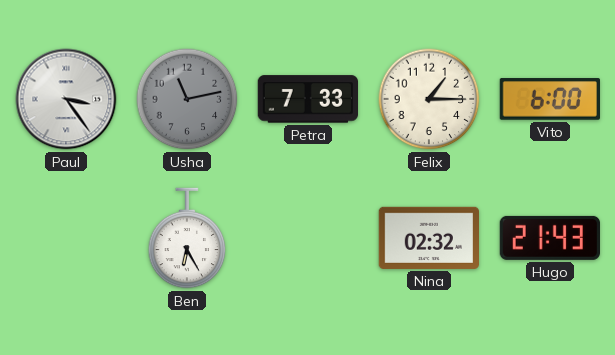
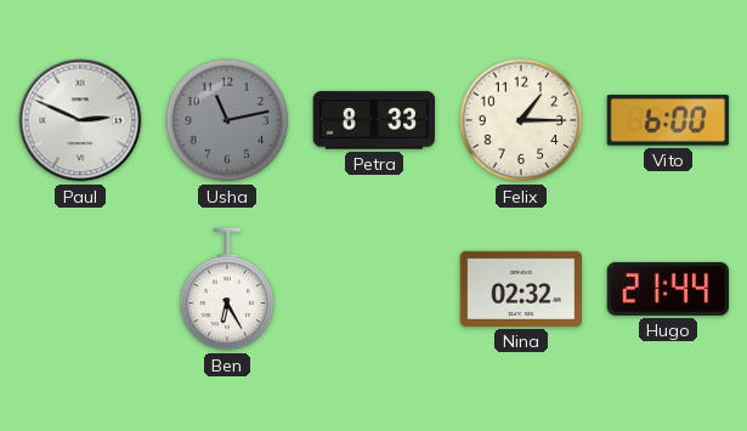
Paul: 3:24 -> 2:49
Petra: 7:33 -> 8:33
Hugo: 21:43 -> 21:44
